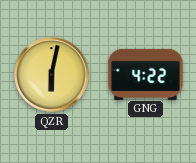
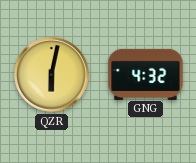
GNG: 4:22 -> 4:32
